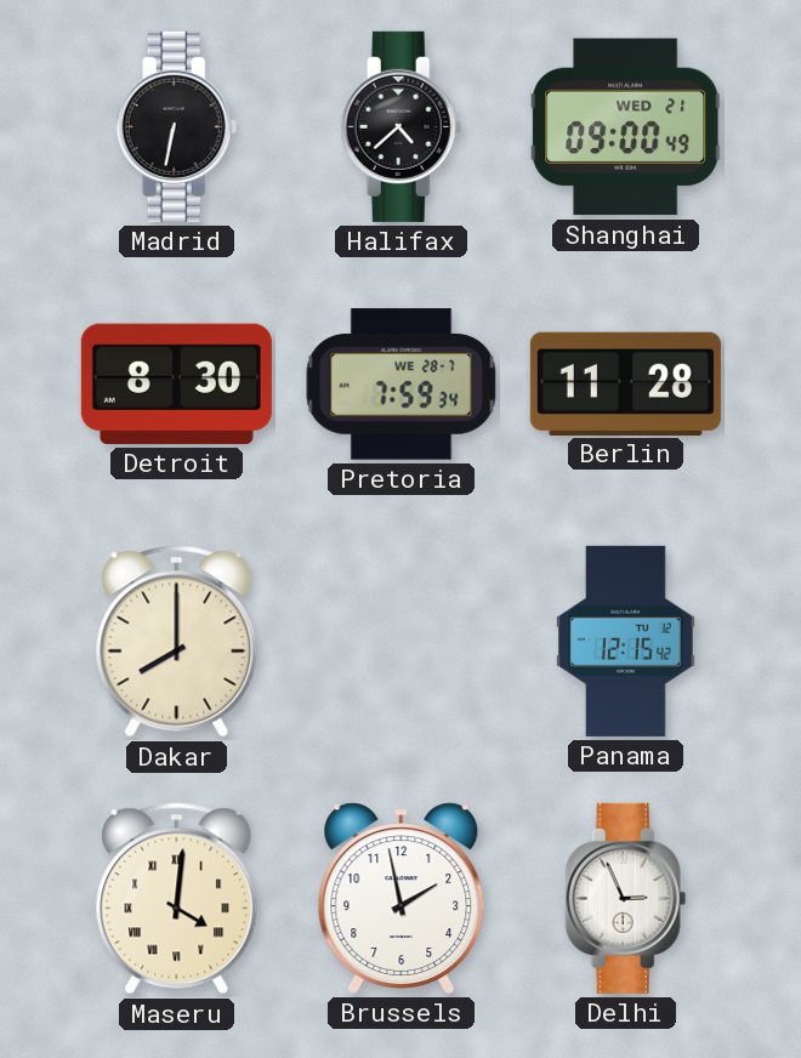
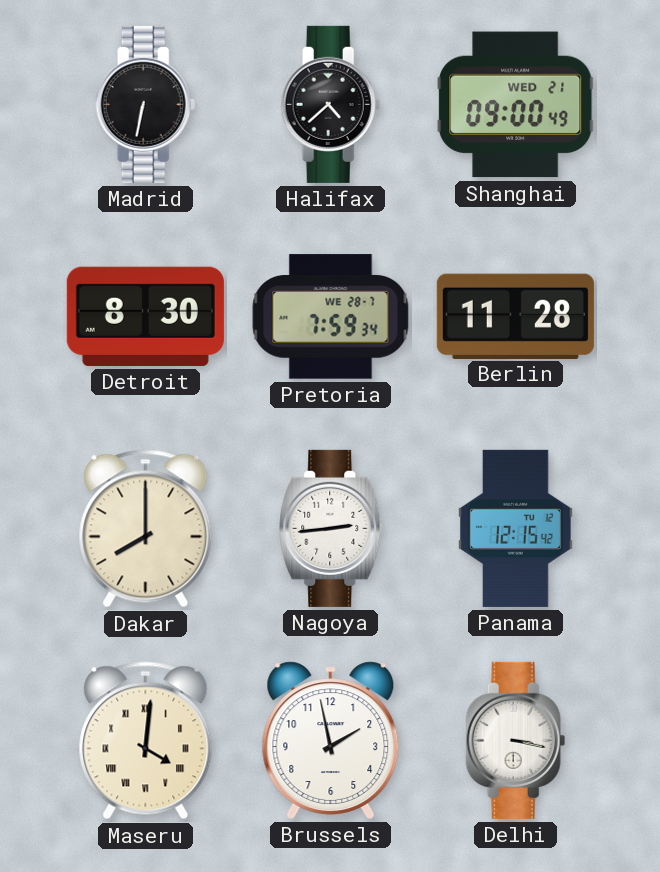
Nagoya: none -> 2:44
Delhi: 2:56 -> 3:17
